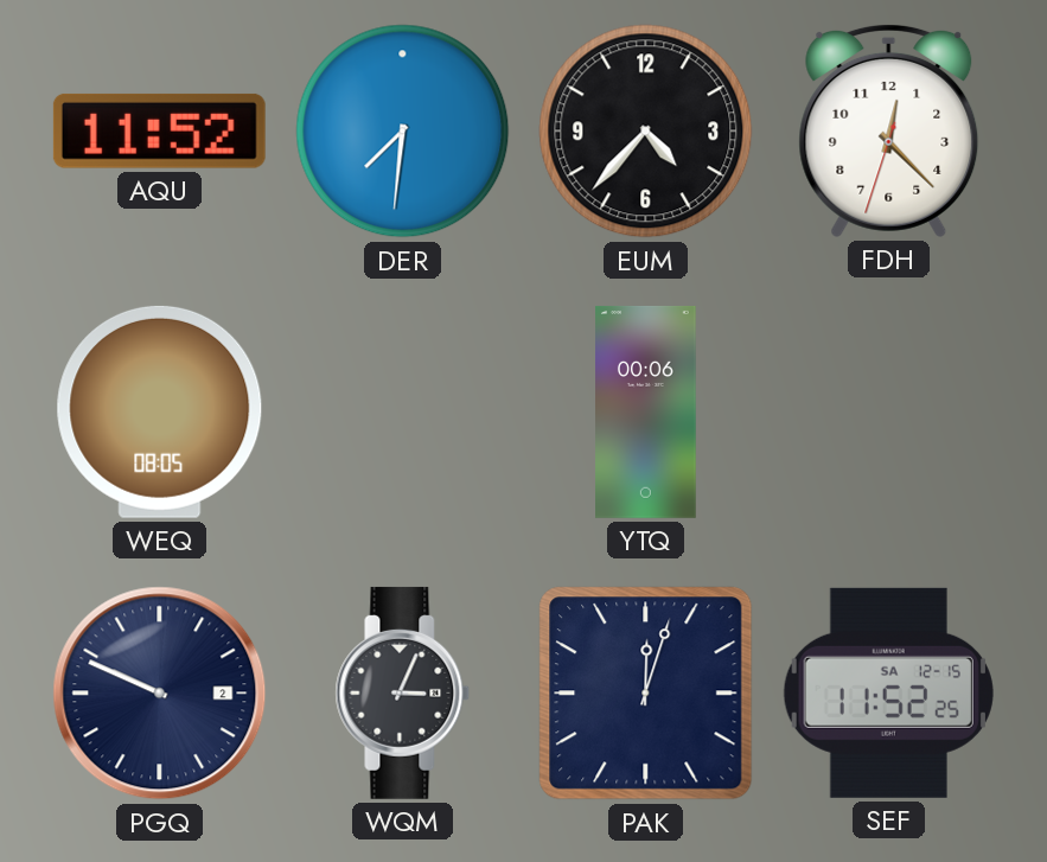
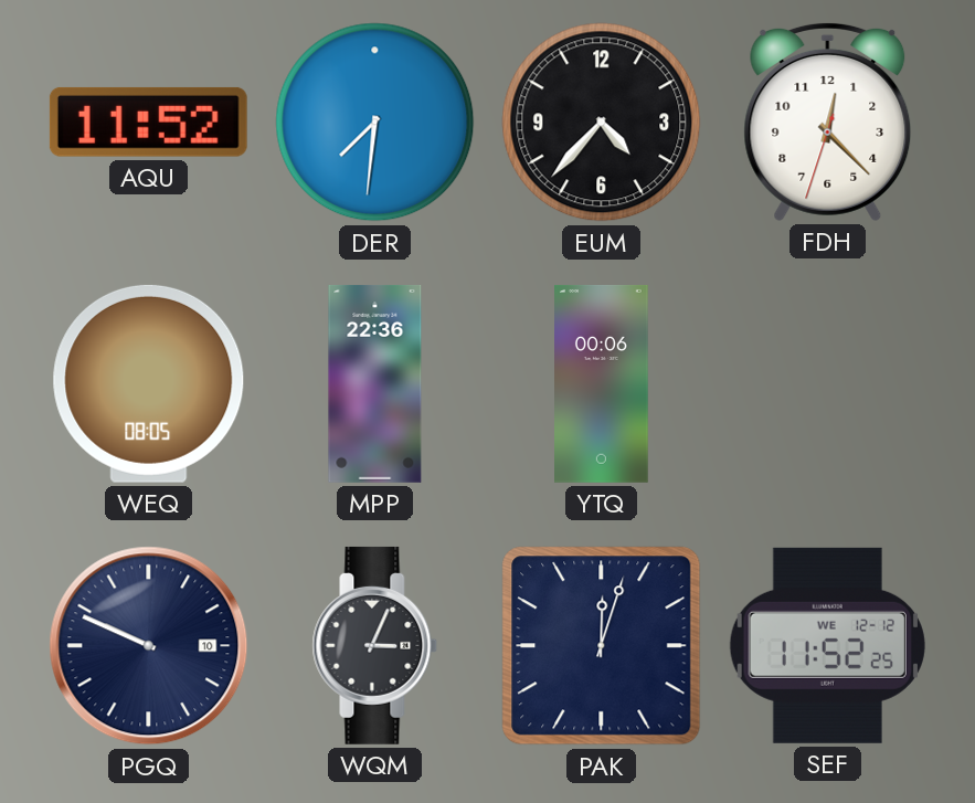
MPP: none -> 22:36
PGQ date: 2 -> 10
SEF date: SA 12-15 -> WE 12-12
